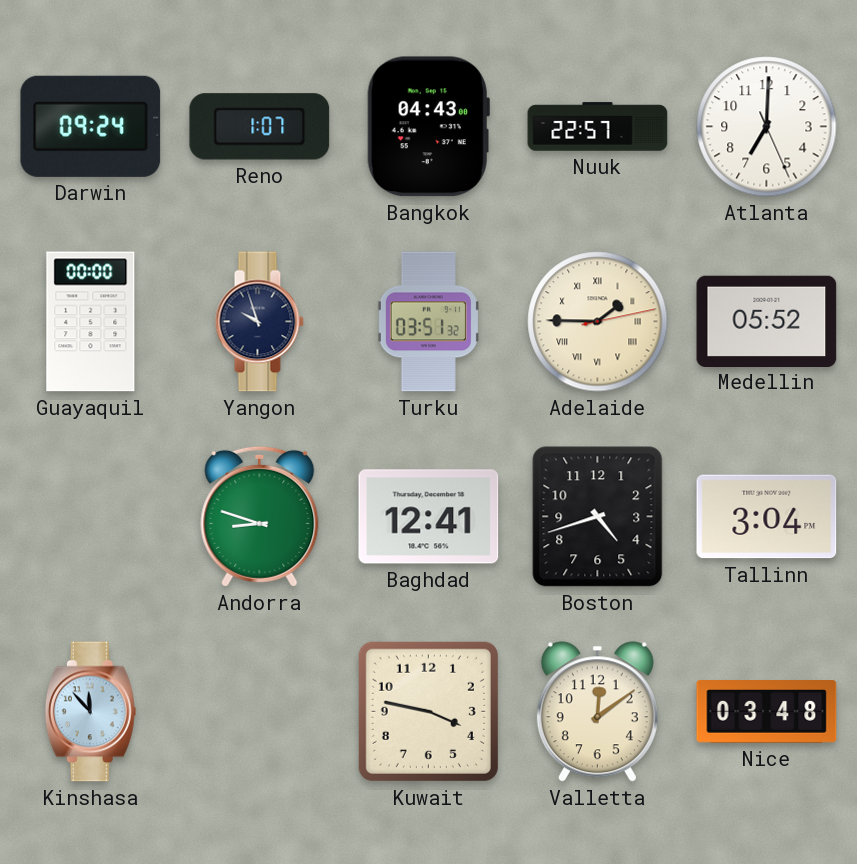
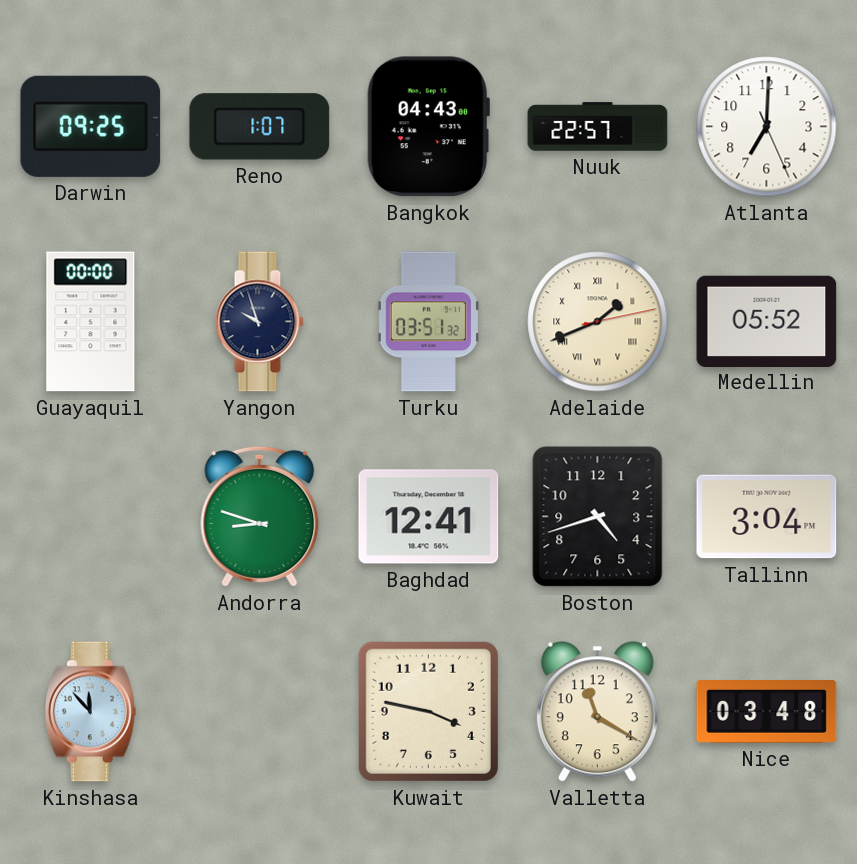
Darwin: 09:24 -> 09:25
Adelaide: 1:45 -> 1:41
Valletta: 12:09 -> 11:20
